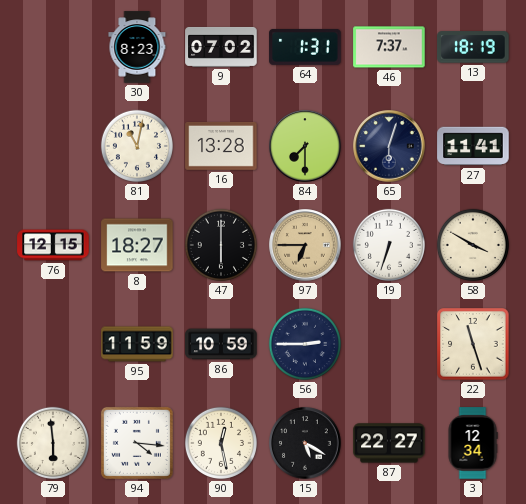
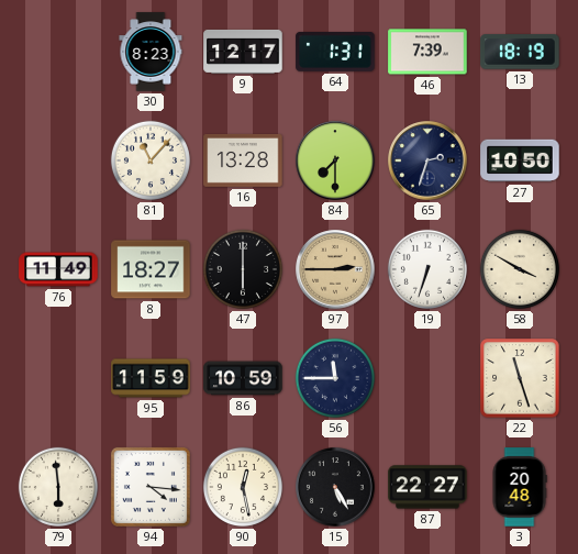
9: 07:02 -> 12:17
46: 7:37 -> 7:39
81: 11:02 -> 11:07
65: 6:03 -> 2:33
27: 11:41 -> 10:50
76: 12:15 -> 11:49
97: 6:45 -> 2:45
56: 2:45 -> 11:45
15: 5:20 -> 5:25
3: 12:34 -> 20:48
